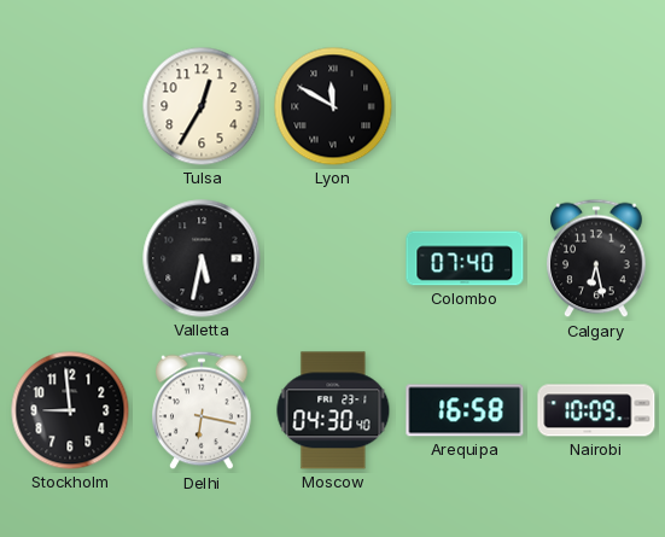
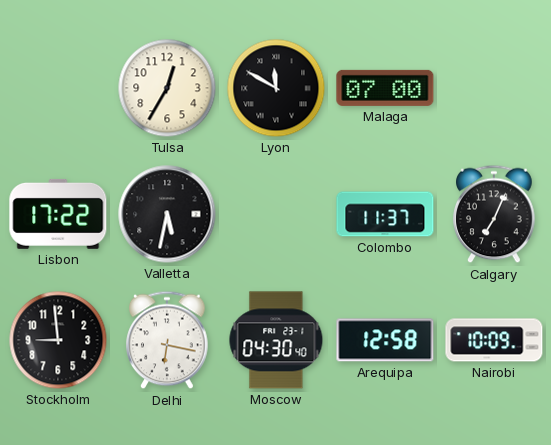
Malaga: none -> 07:00
Lisbon: none -> 17:22
Colombo: 07:40 -> 11:37
Calgary: 6:28 -> 7:04
Arequipa: 16:58 -> 12:58
